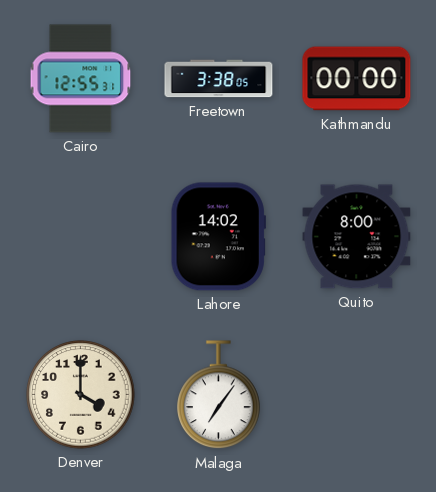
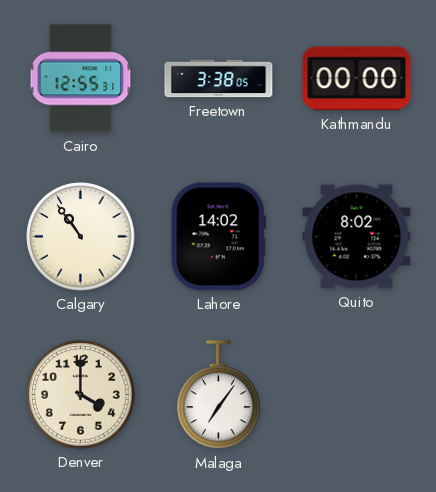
Calgary: none -> 10:54
Quito: 8:00 -> 8:02
